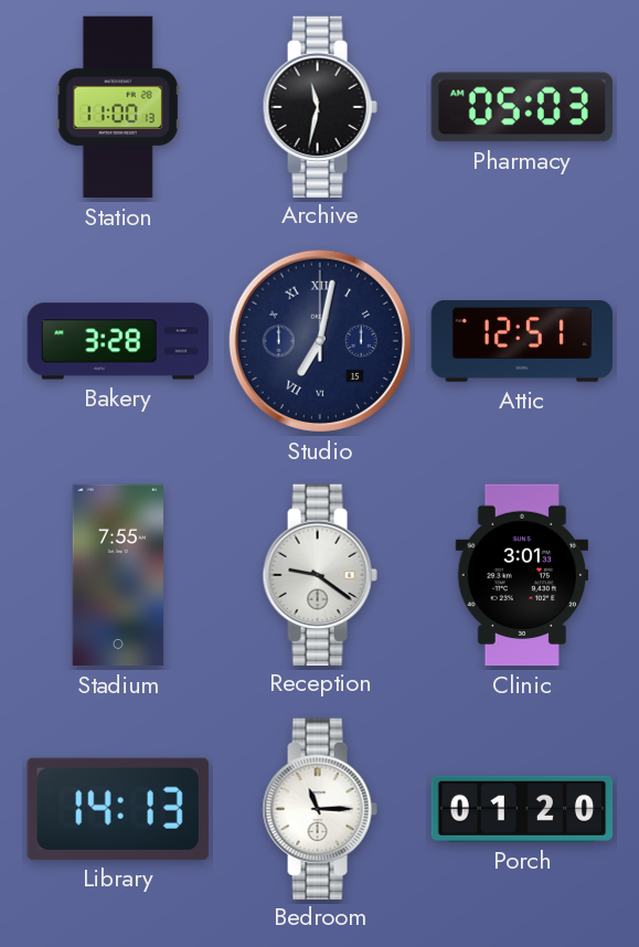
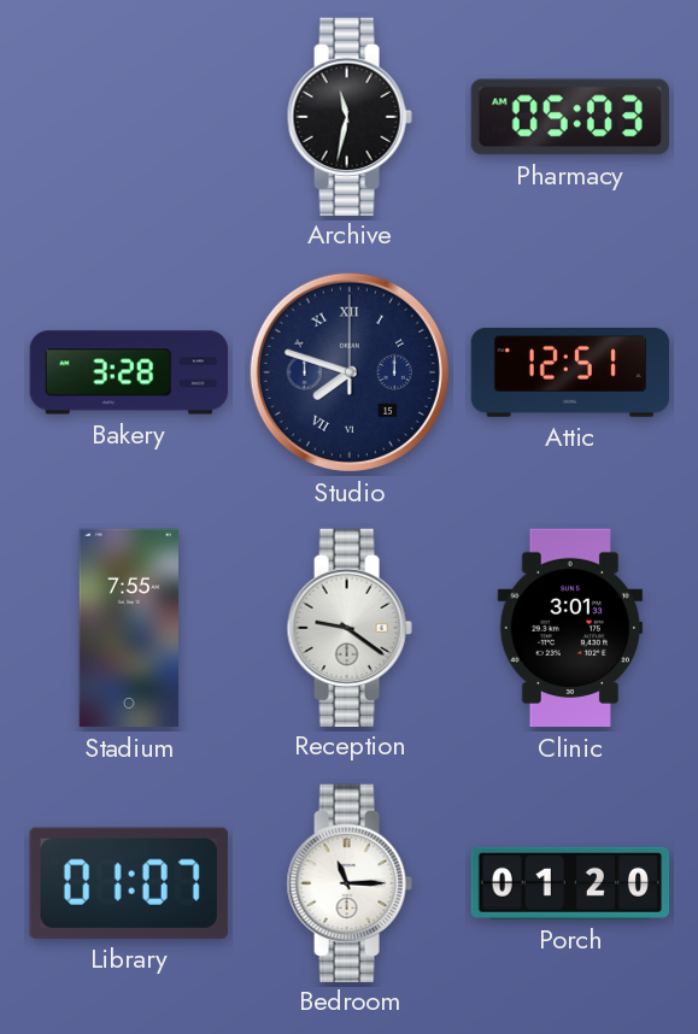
Station: 11:00 -> none
Studio: 7:02 -> 7:48
Library: 14:13 -> 01:07
